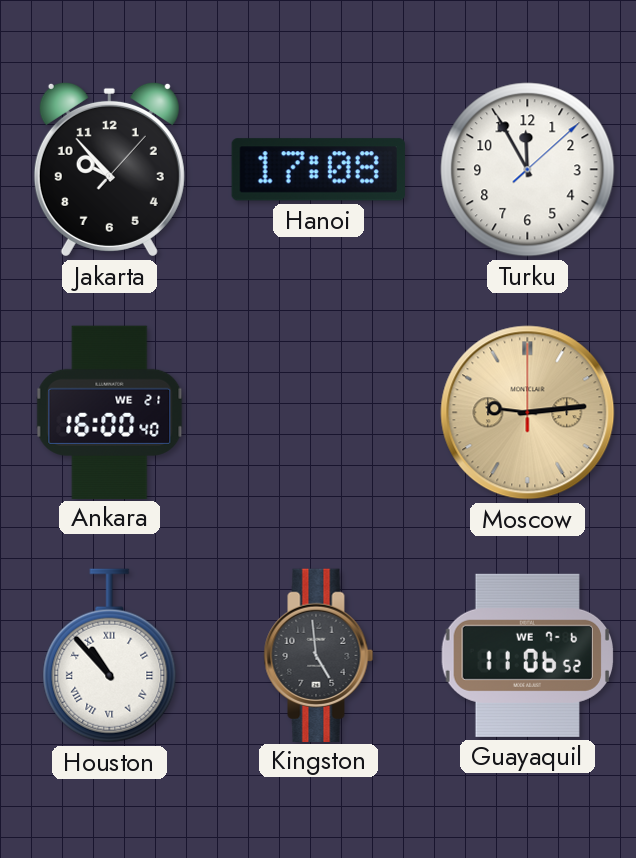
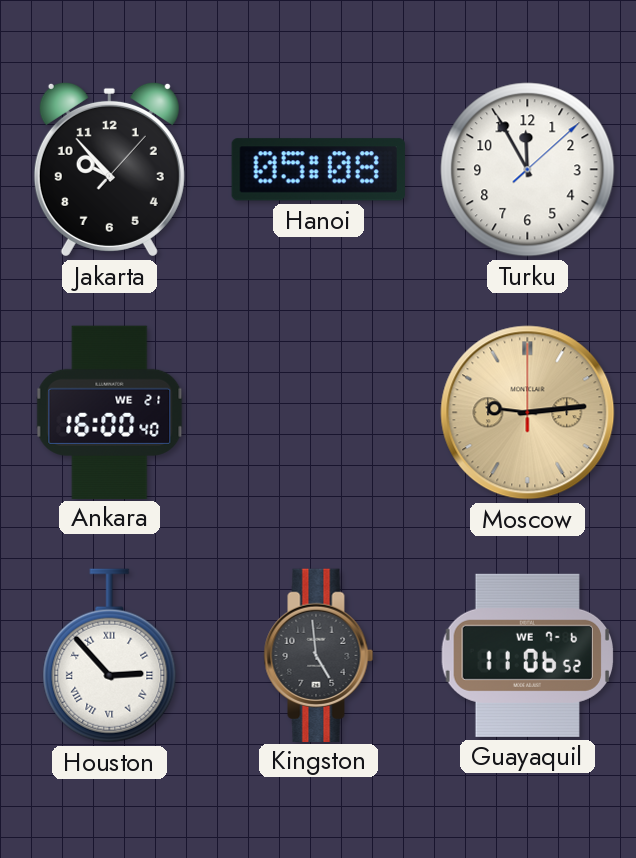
Hanoi: 17:08 -> 05:08
Houston: 10:53 -> 2:53
